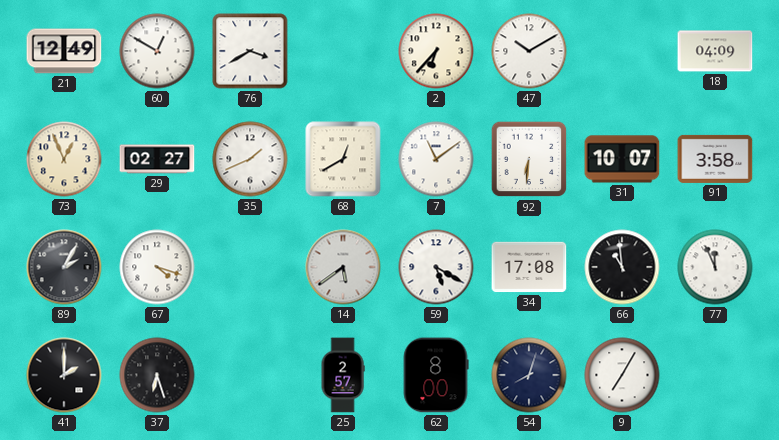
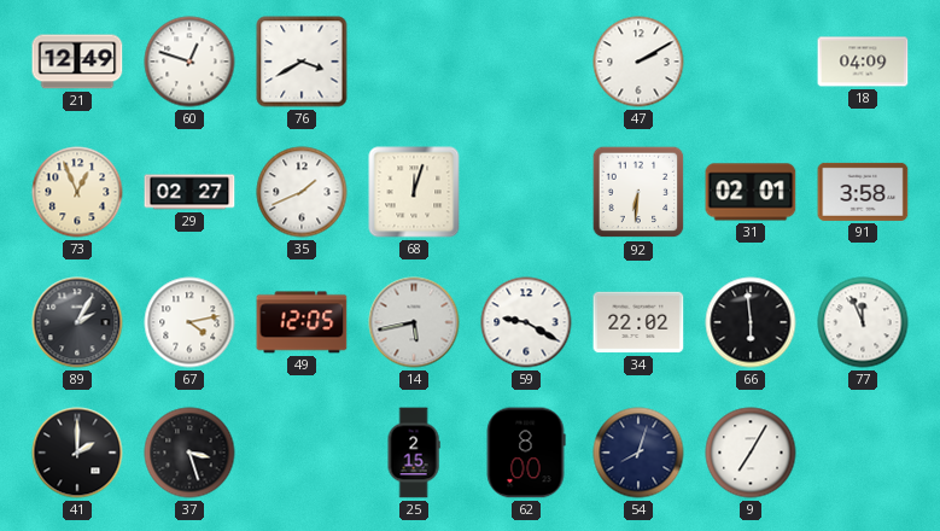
60: 12:50 -> 12:48
2: 6:37 -> none
47: 10:10 -> 2:10
68: 12:40 -> 12:03
7: 11:09 -> none
31: 10:07 -> 02:01
67: 4:18 -> 4:13
49: none -> 12:05
14: 5:39 -> 5:43
59: 5:20 -> 9:20
34: 17:08 -> 22:02
66: 10:59 -> 5:59
37: 6:27 -> 3:27
25: 2:57 -> 2:15
